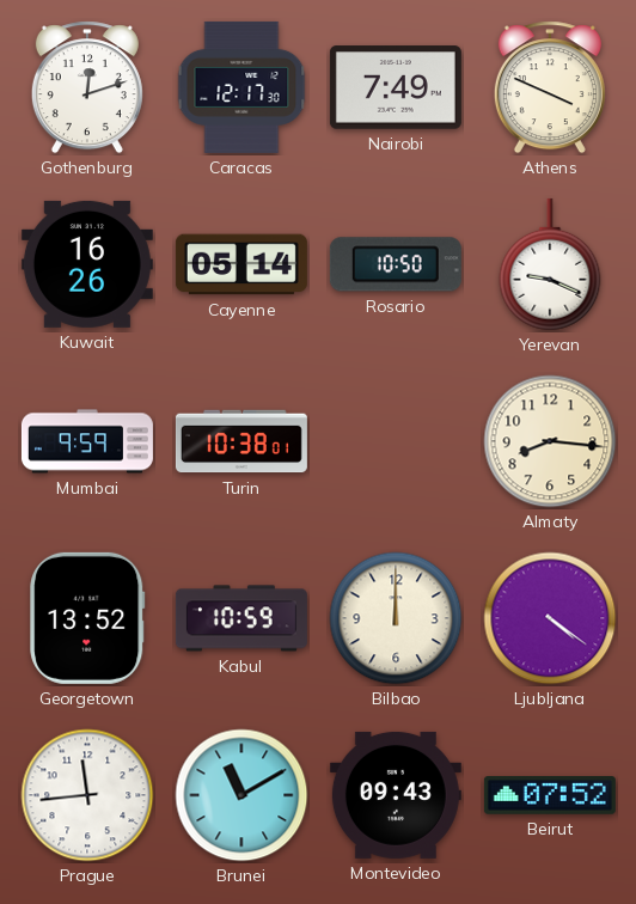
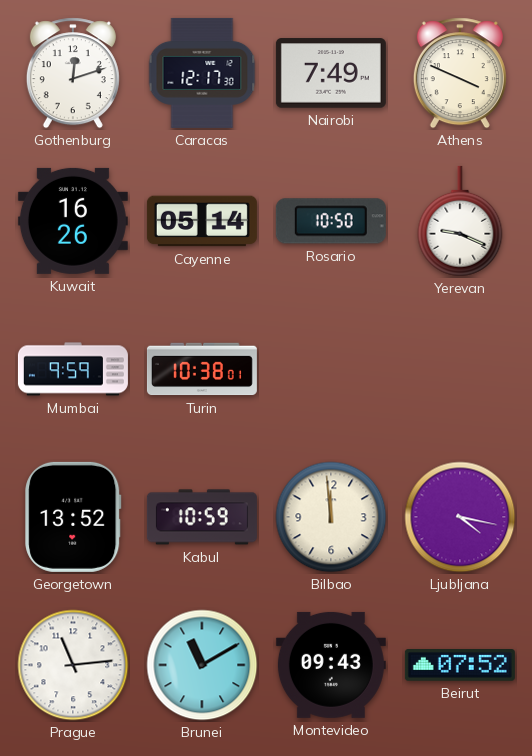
Almaty: 8:16 -> none
Bilbao: 12:00 -> 11:59
Ljubljana: 4:21 -> 4:17
Prague: 11:44 -> 11:14
